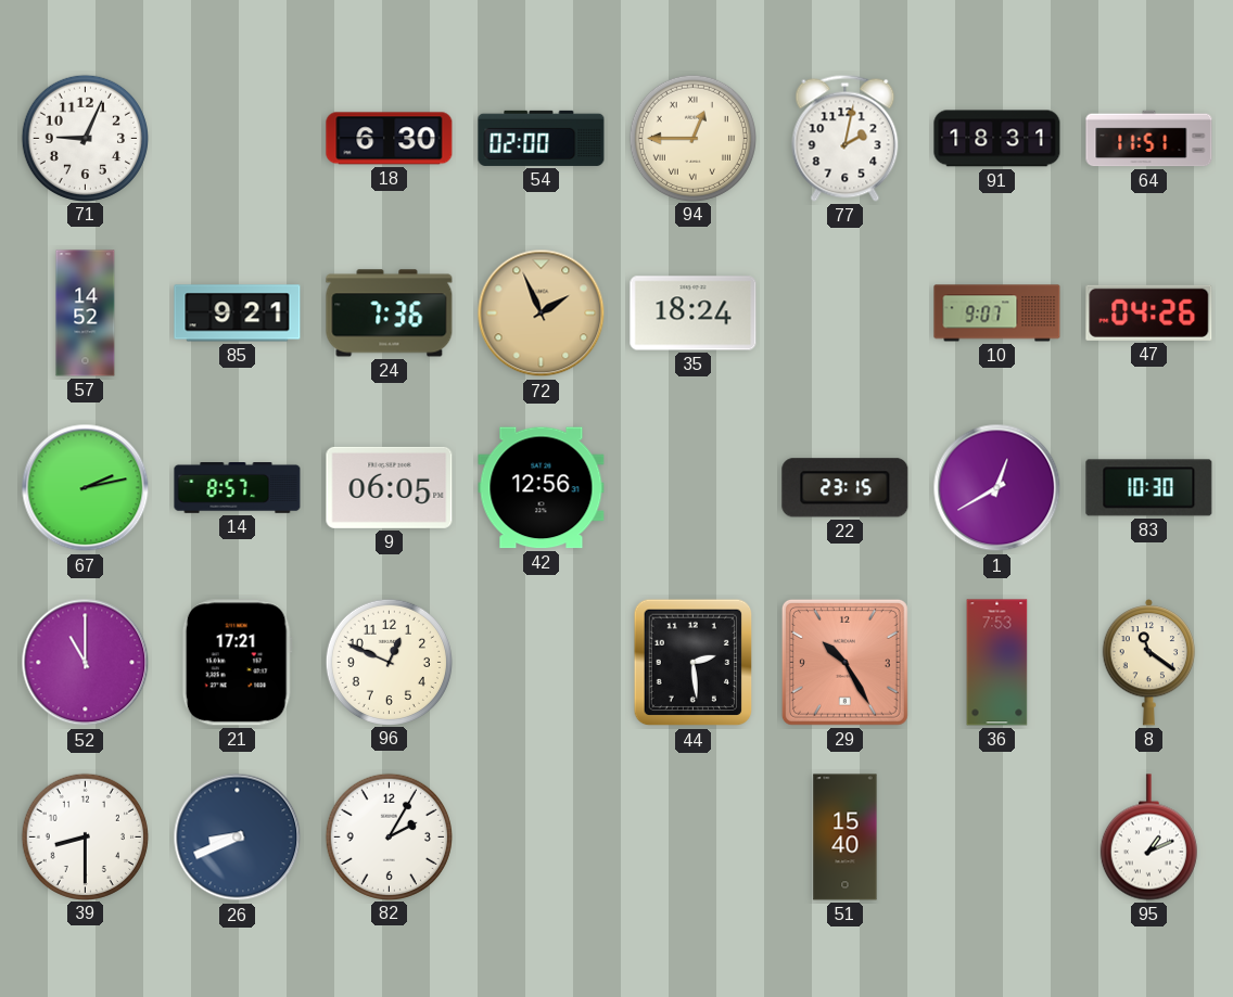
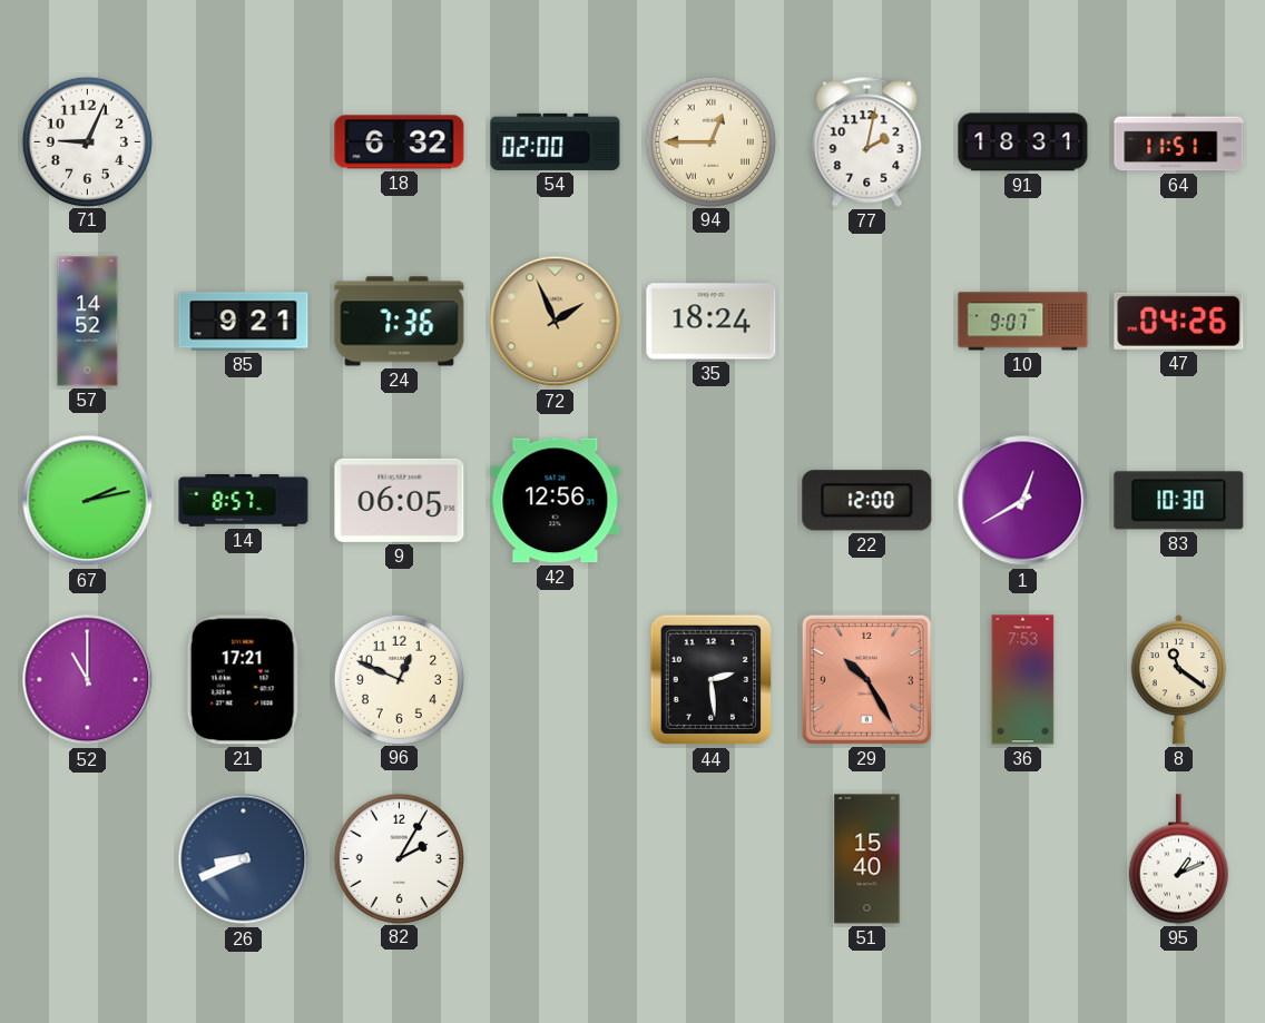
18: 6:30 -> 6:32
22: 23:15 -> 12:00
39: 8:30 -> none
